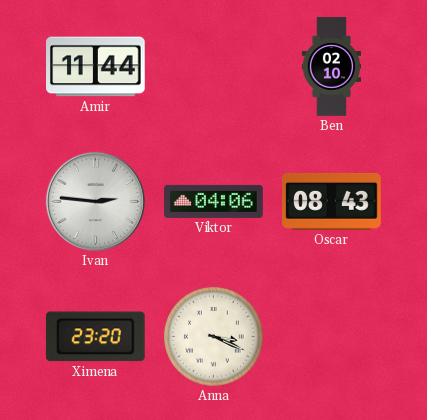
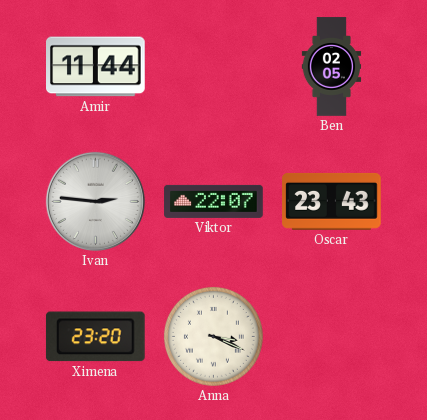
Ben: 02:10 -> 02:05
Viktor: 04:06 -> 22:07
Oscar: 08:43 -> 23:43
